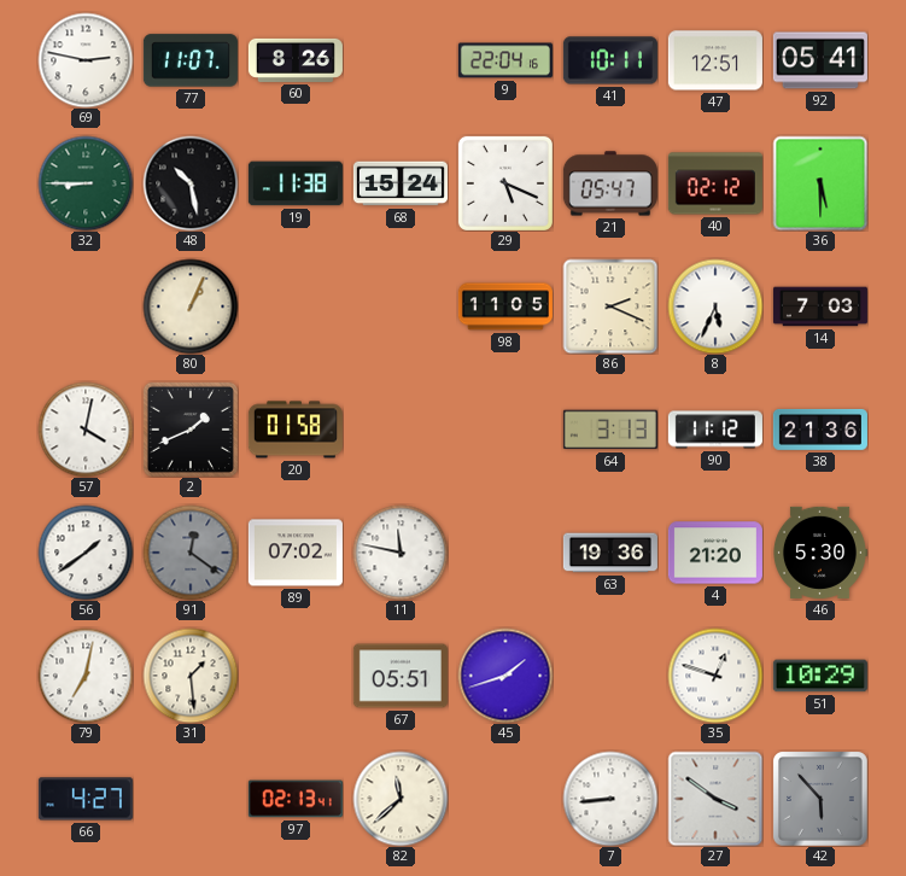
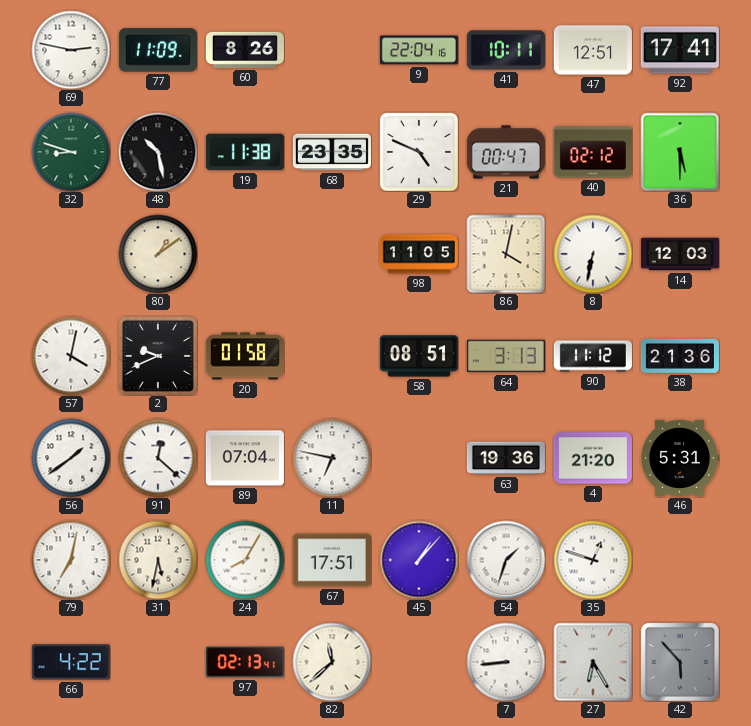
77: 11:07 -> 11:09
92: 05:41 -> 17:41
32: 8:45 -> 8:48
68: 15:24 -> 23:35
29: 5:19 -> 4:49
21: 05:47 -> 00:47
80: 1:04 -> 1:09
86: 2:19 -> 4:02
8: 5:34 -> 6:32
14: 7:03 -> 12:03
2: 1:41 -> 9:41
58: none -> 08:51
91: 12:21 -> 12:22
91 dial: grey -> white
89: 07:02 -> 07:04
11: 11:47 -> 6:47
46: 5:30 -> 5:31
31: 1:29 -> 5:32
24: none -> 8:05
67: 05:51 -> 17:51
45: 1:42 -> 1:07
54: none -> 1:33
51: 10:29 -> none
66: 4:27 -> 4:22
27: 3:51 -> 6:25
